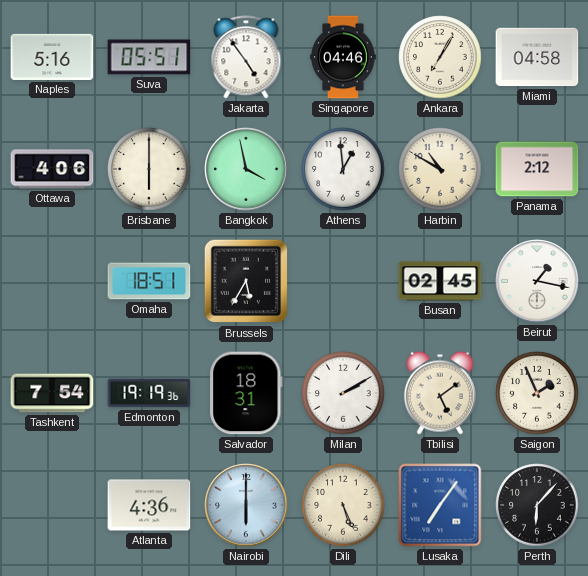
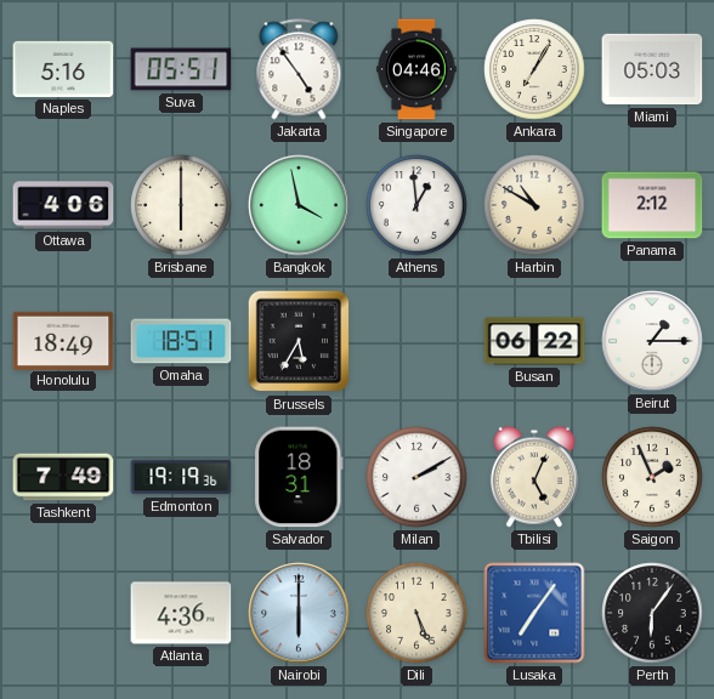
Miami: 04:58 -> 05:03
Honolulu: none -> 18:49
Busan: 02:45 -> 06:22
Beirut: 1:17 -> 1:15
Tashkent: 7:54 -> 7:49
Tbilisi: 5:09 -> 5:04
Perth: 6:07 -> 6:06
